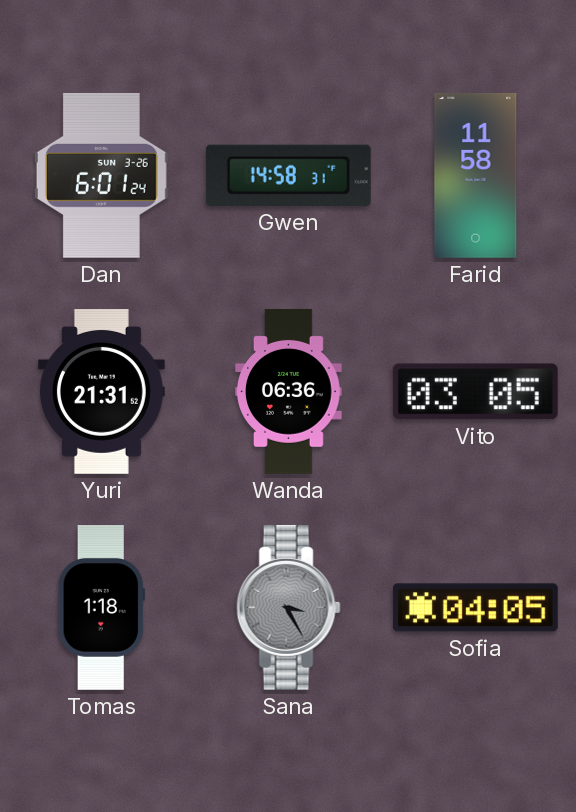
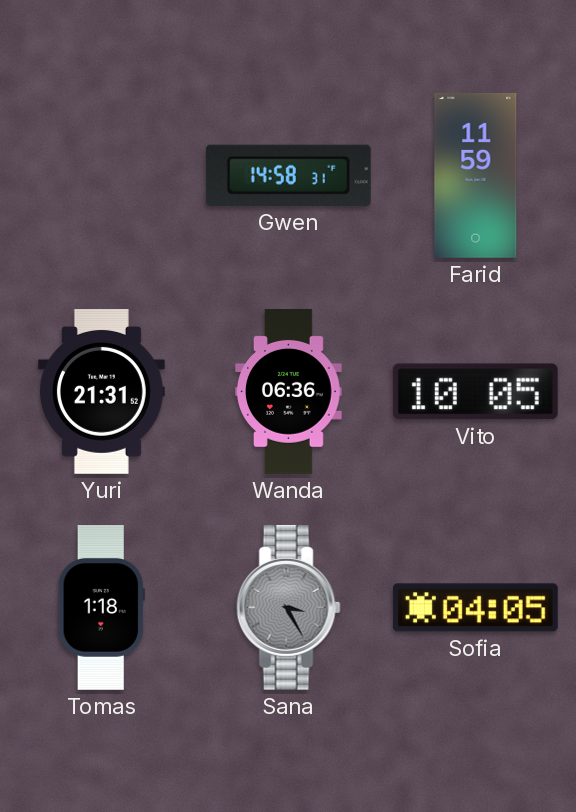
Dan: 6:01 -> none
Farid: 11:58 -> 11:59
Vito: 03:05 -> 10:05
